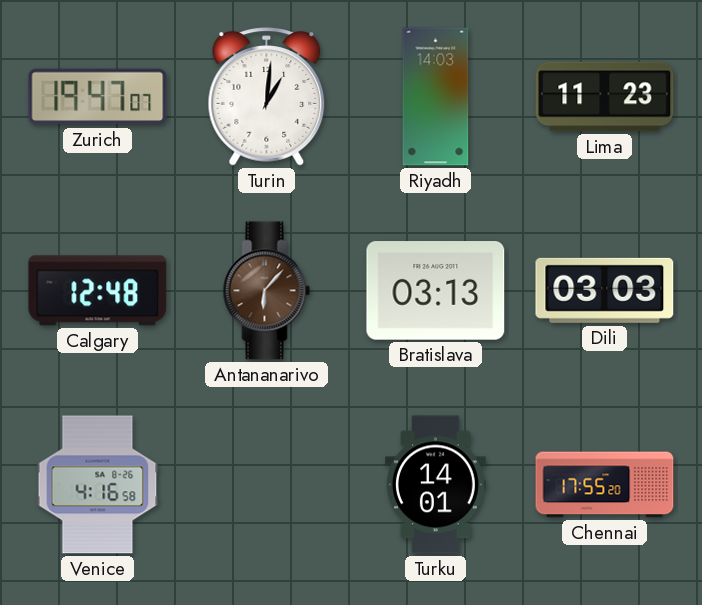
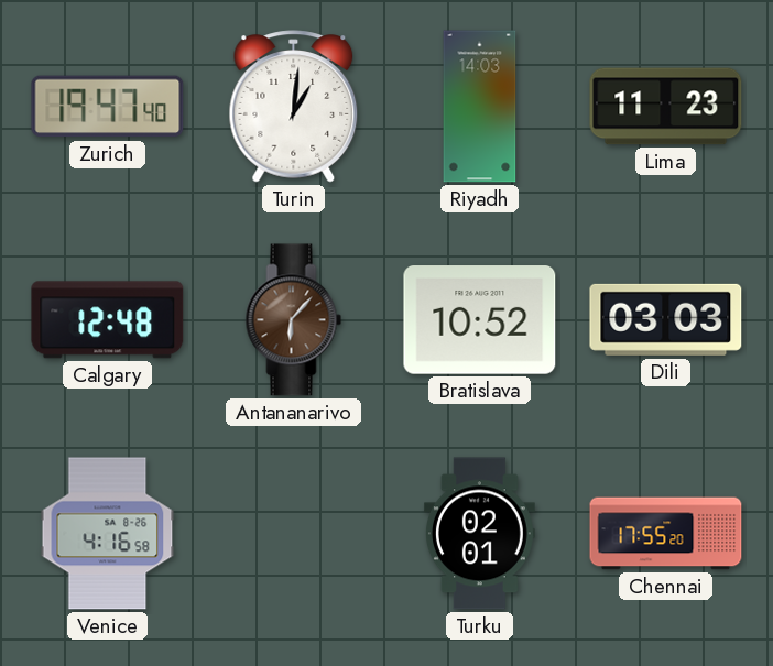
Zurich: 19:47:07 -> 19:47:40
Bratislava: 03:13 -> 10:52
Turku: 14:01 -> 02:01
